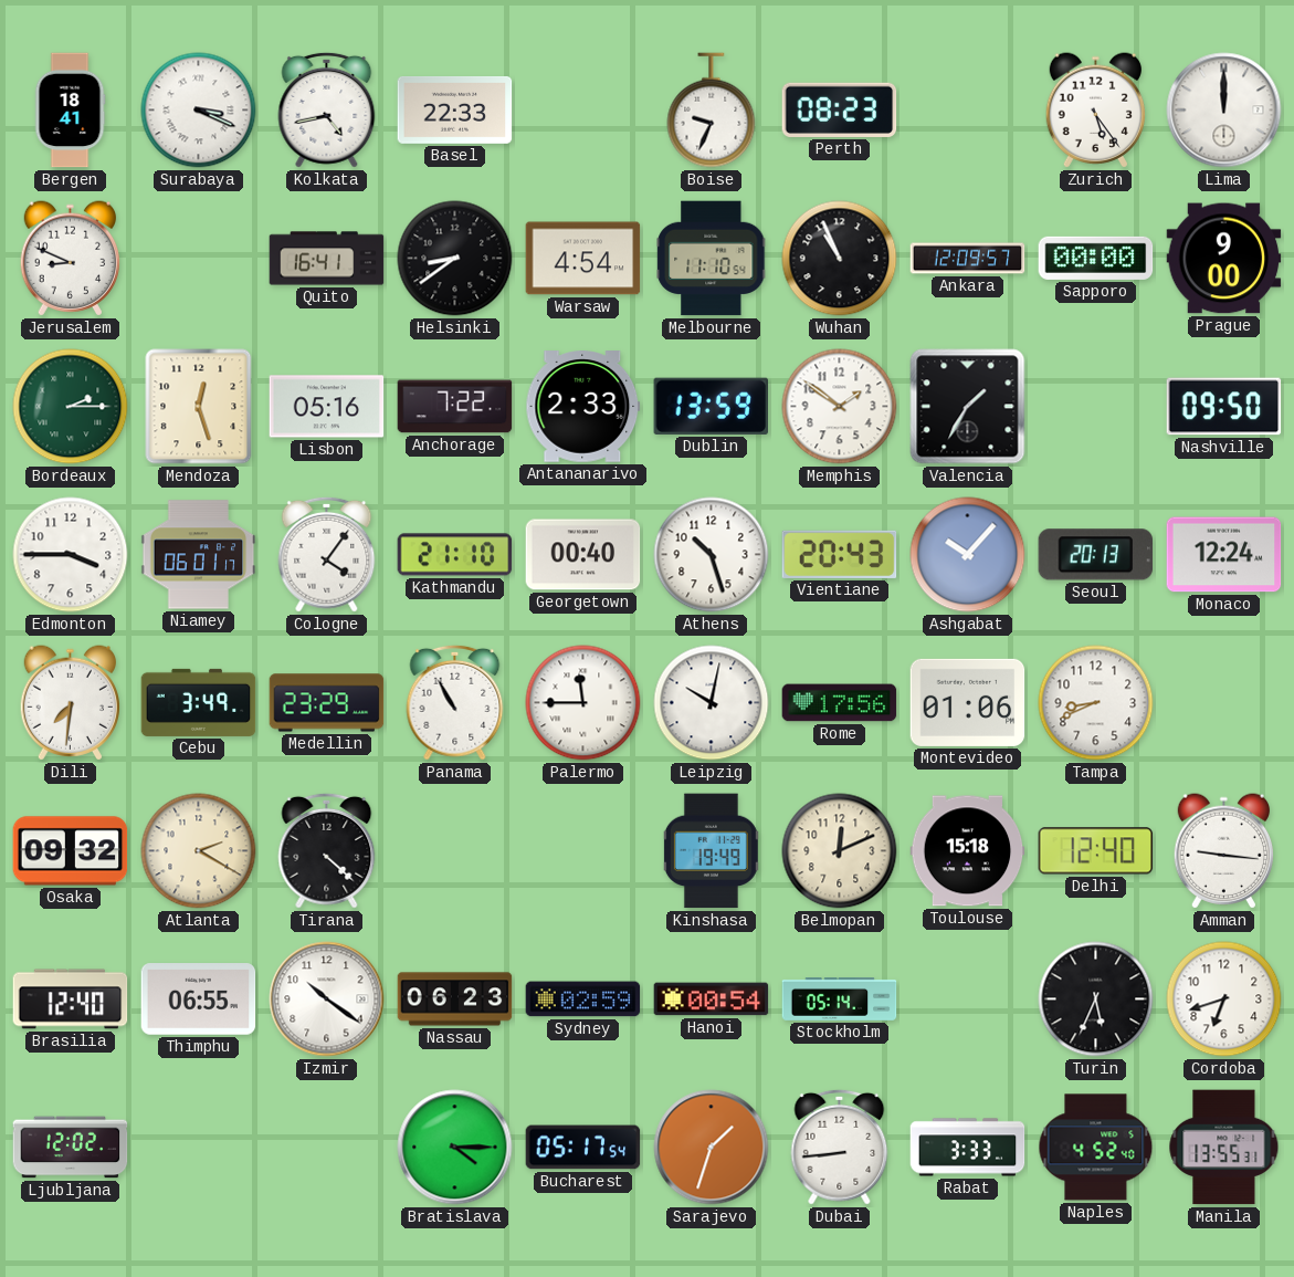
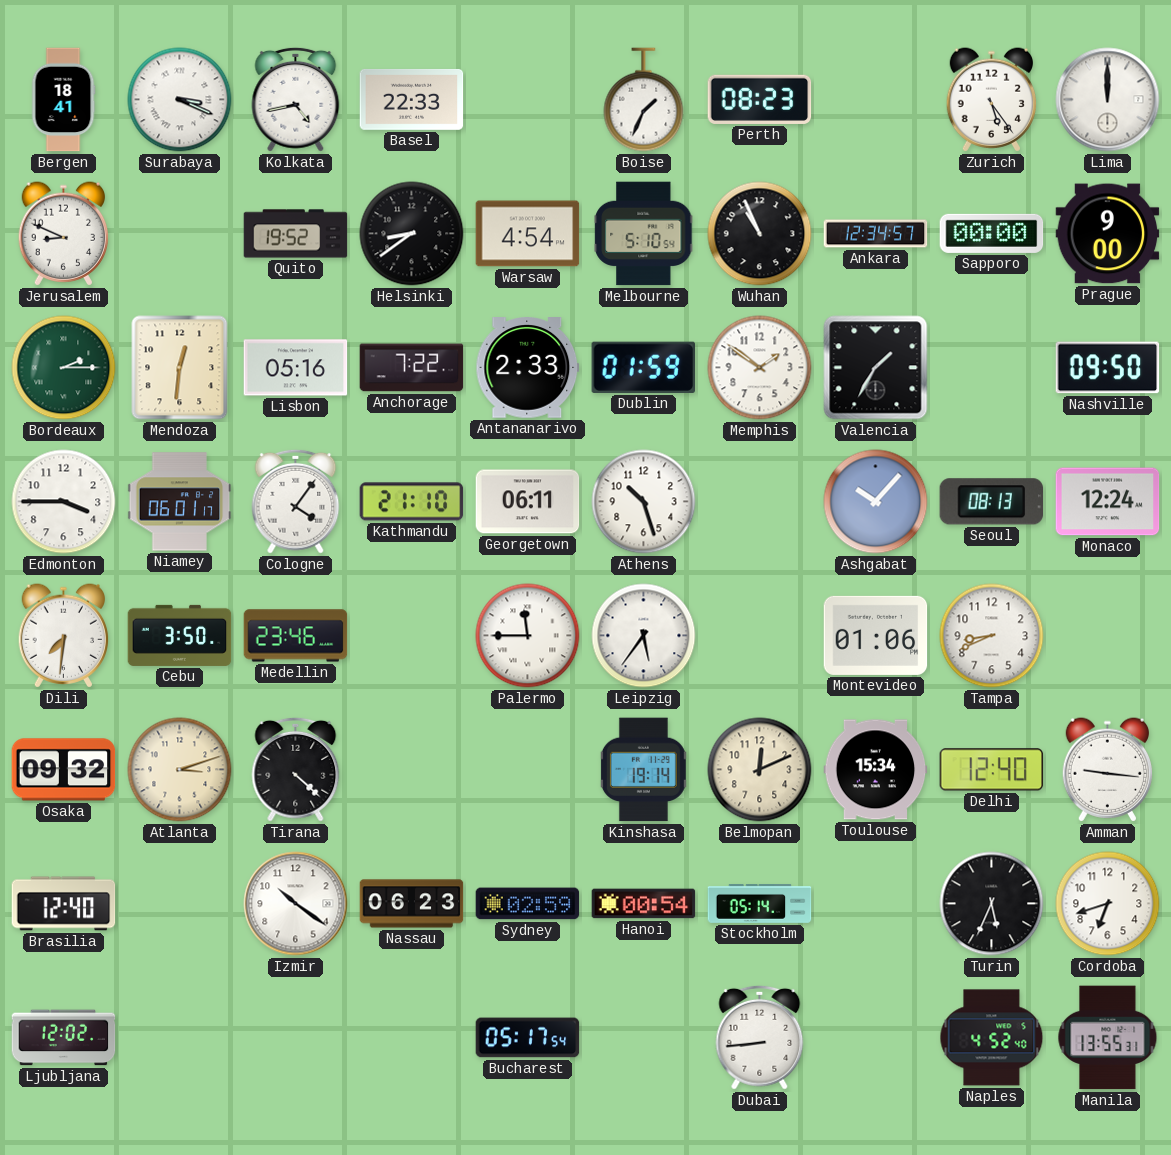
Boise: 9:34 -> 1:34
Quito: 16:41 -> 19:52
Melbourne: 11:10 -> 5:10
Ankara: 12:09 -> 12:34
Mendoza: 12:27 -> 12:31
Dublin: 13:59 -> 01:59
Georgetown: 00:40 -> 06:11
Vientiane: 20:43 -> none
Seoul: 20:13 -> 08:13
Cebu: 3:49 -> 3:50
Medellin: 23:29 -> 23:46
Panama: 10:55 -> none
Leipzig: 10:02 -> 5:36
Rome: 17:56 -> none
Atlanta: 2:20 -> 3:12
Kinshasa: 19:49 -> 19:14
Toulouse: 15:18 -> 15:34
Thimphu: 06:55 -> none
Bratislava: 4:15 -> none
Sarajevo: 1:33 -> none
Rabat: 3:33 -> none
